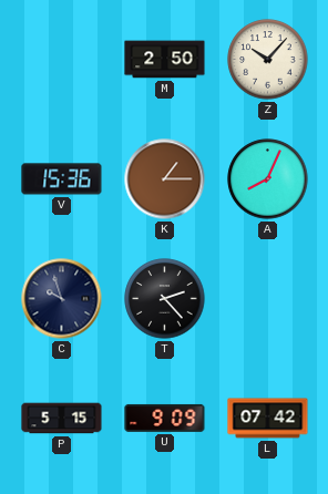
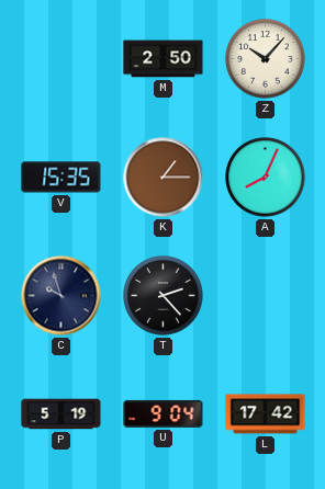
V: 15:36 -> 15:35
P: 5:15 -> 5:19
U: 9:09 -> 9:04
L: 07:42 -> 17:42
